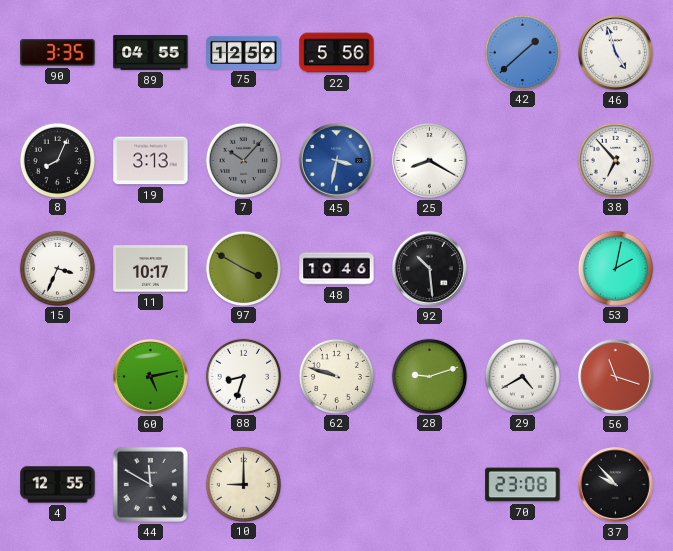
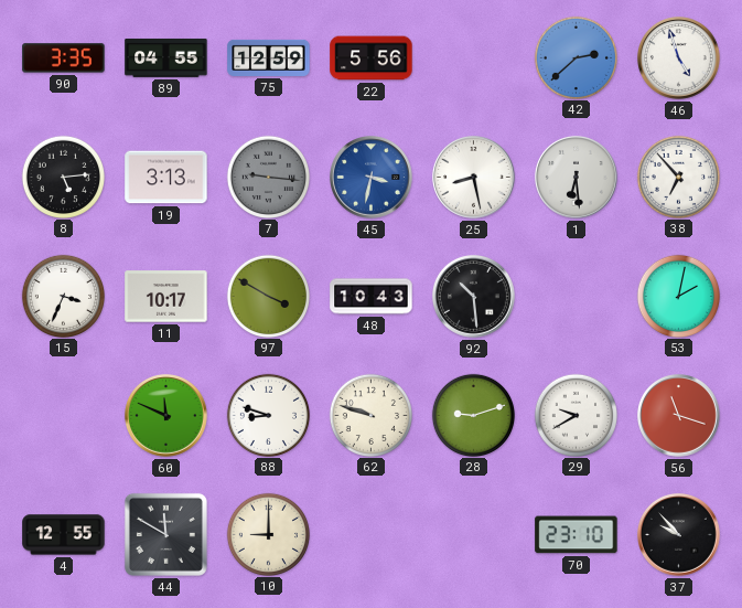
42: 1:38 -> 2:38
8: 8:04 -> 5:14
7: 10:07 -> 9:16
25: 8:20 -> 8:28
1: none -> 6:29
48: 10:46 -> 10:43
60: 5:13 -> 11:49
88: 8:33 -> 8:48
29: 4:40 -> 9:40
70: 23:08 -> 23:10
